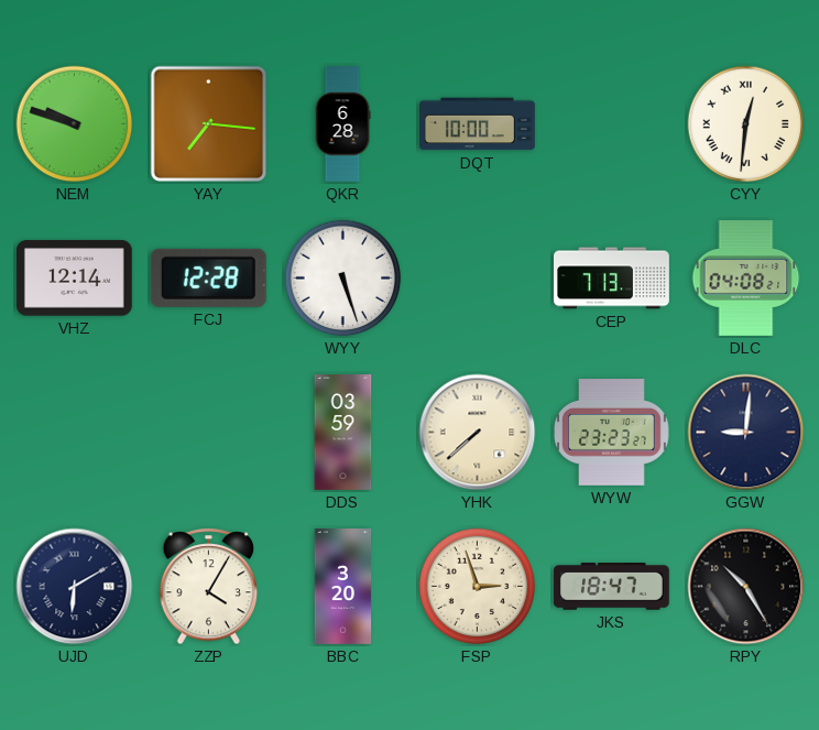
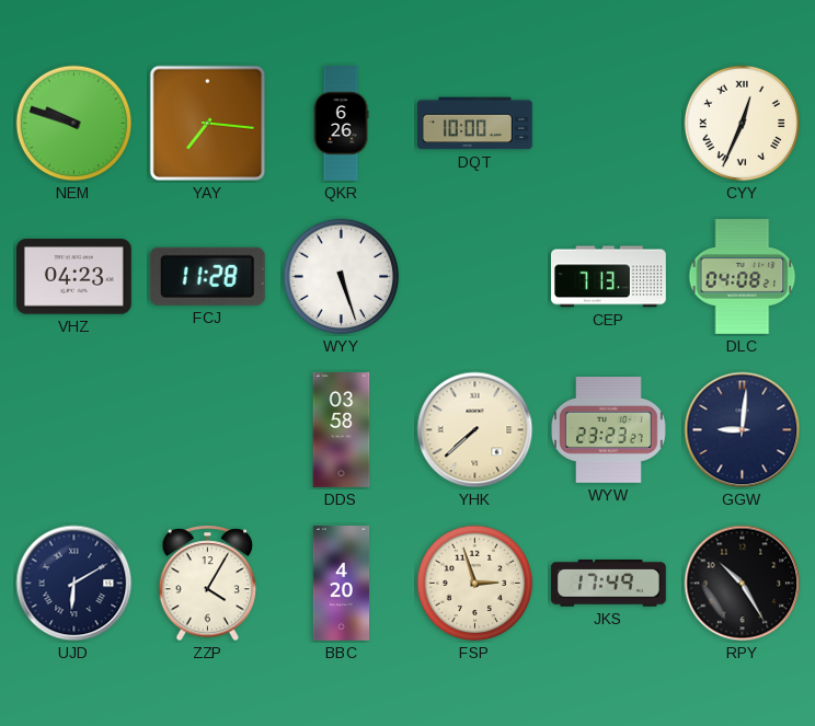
QKR: 6:28 -> 6:26
CYY: 12:31 -> 12:34
VHZ: 12:14 -> 04:23
FCJ: 12:28 -> 11:28
DDS: 03:59 -> 03:58
BBC: 3:20 -> 4:20
JKS: 18:47 -> 17:49
